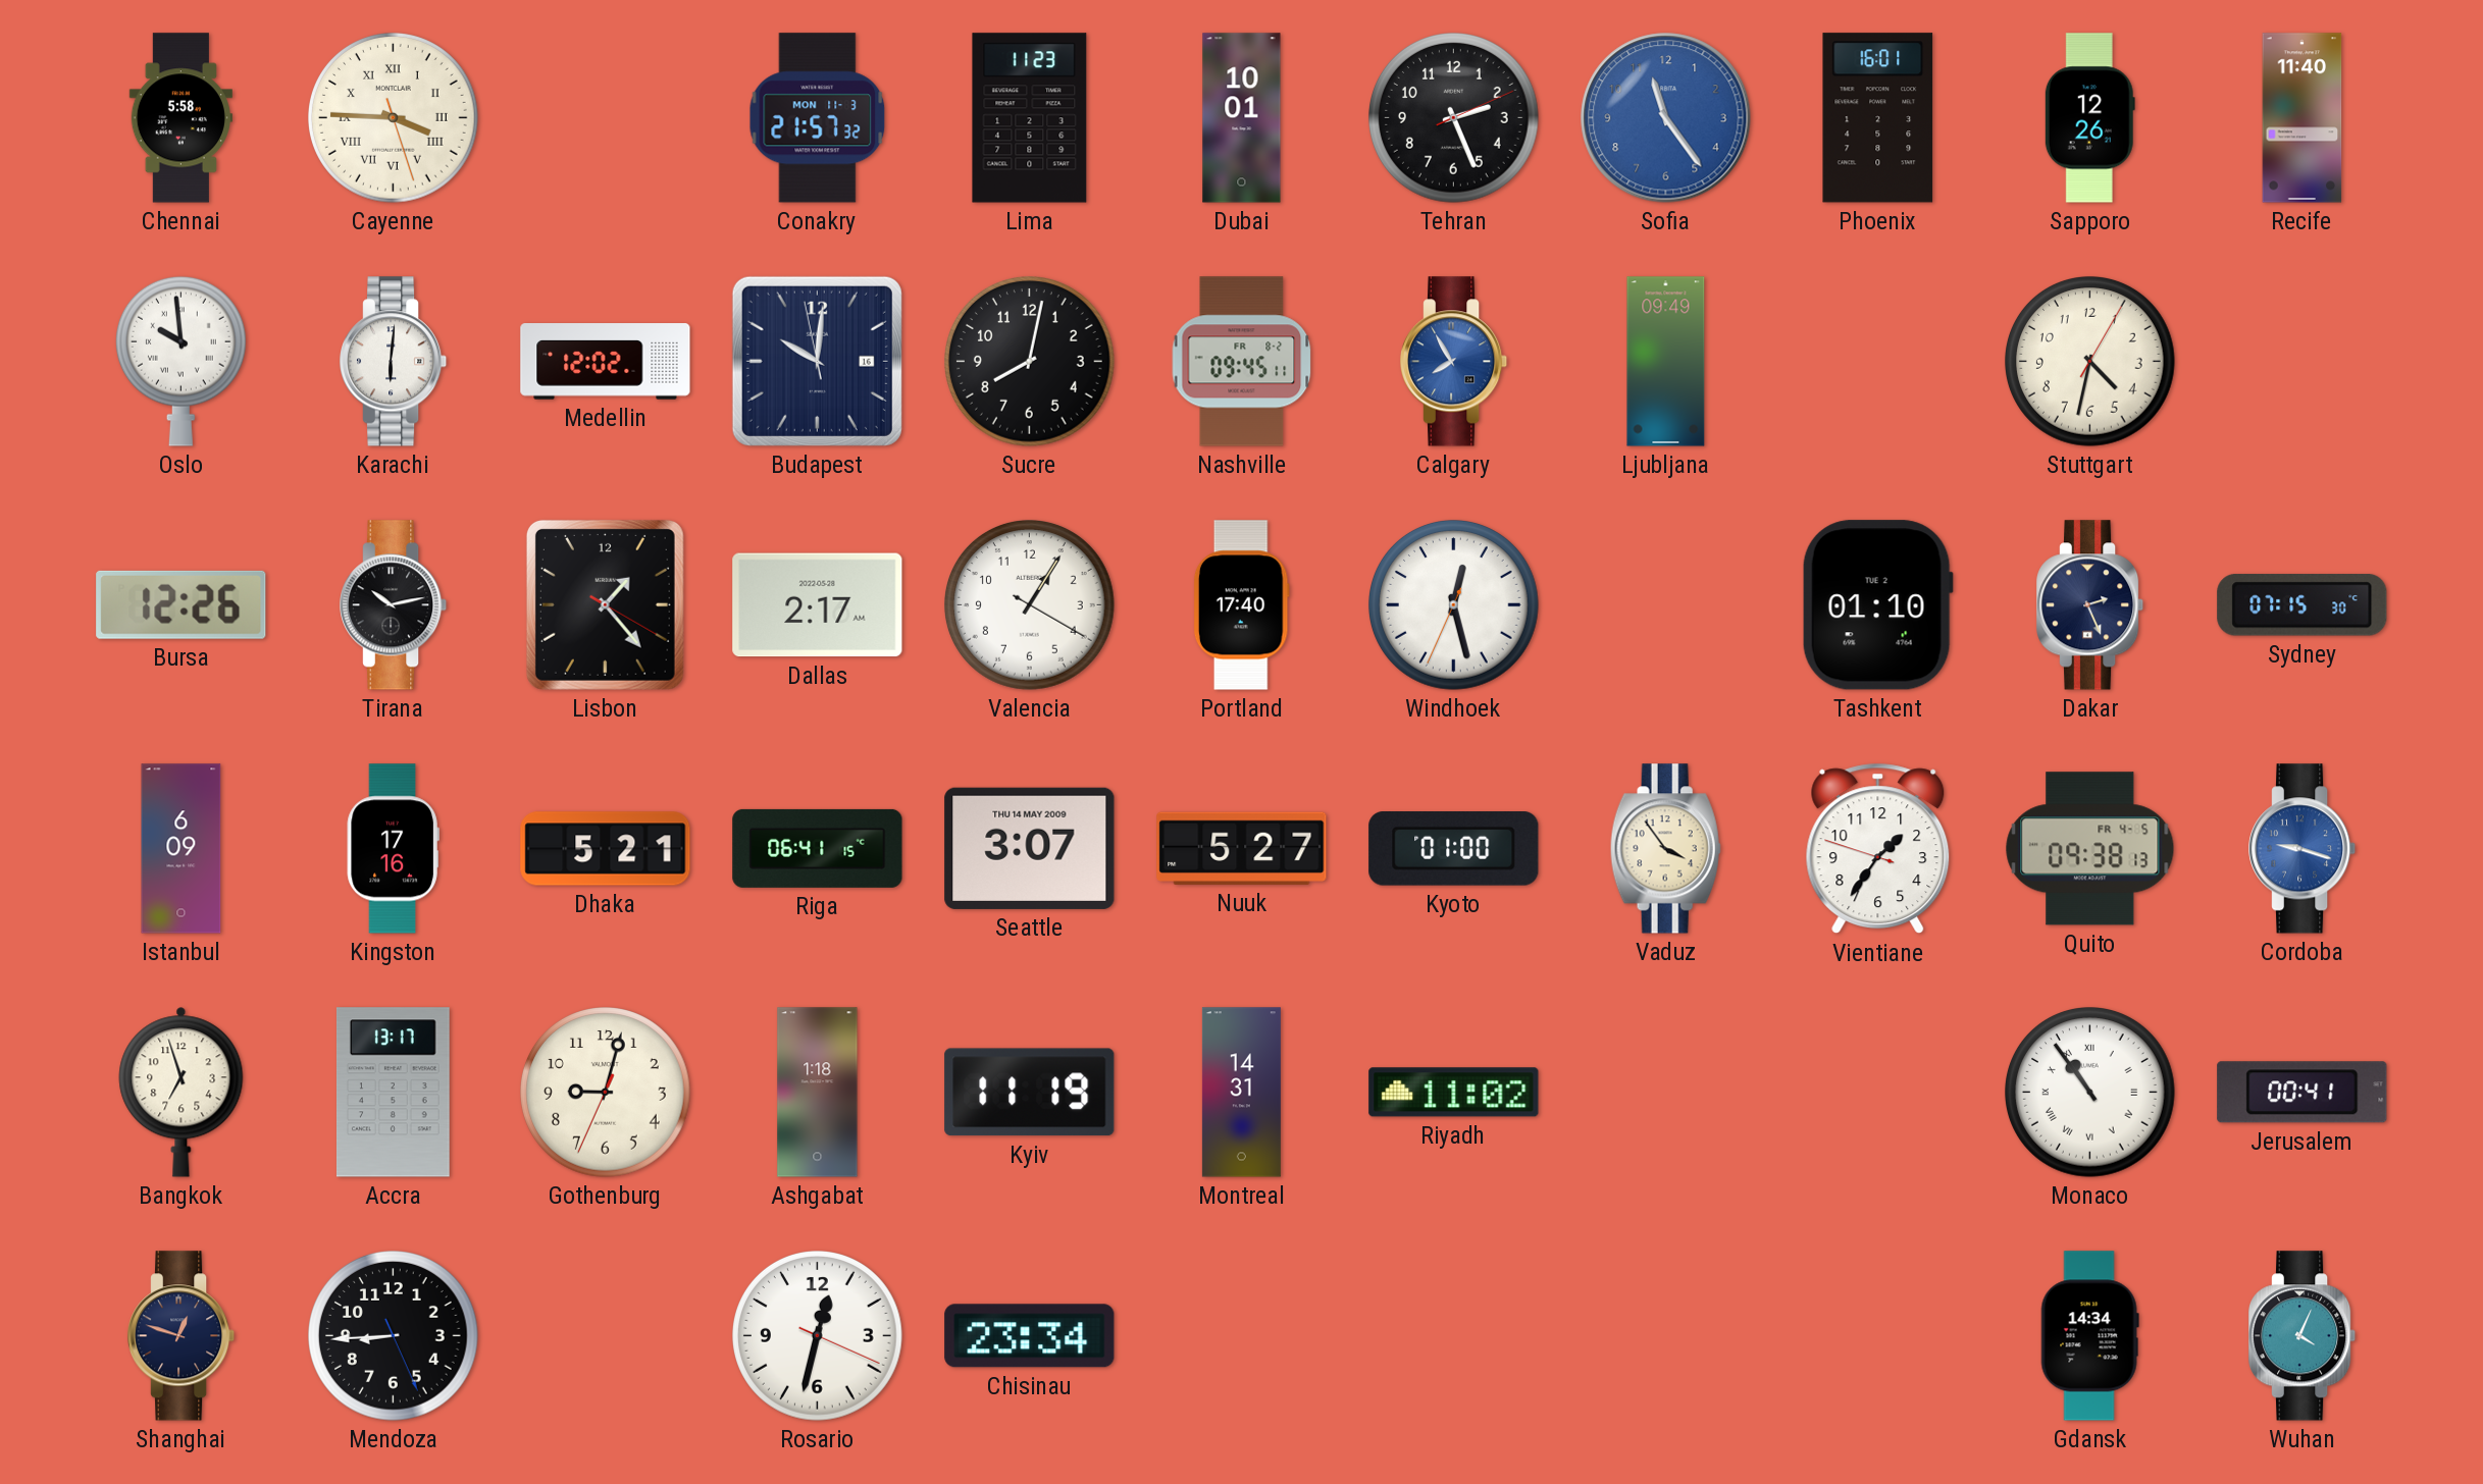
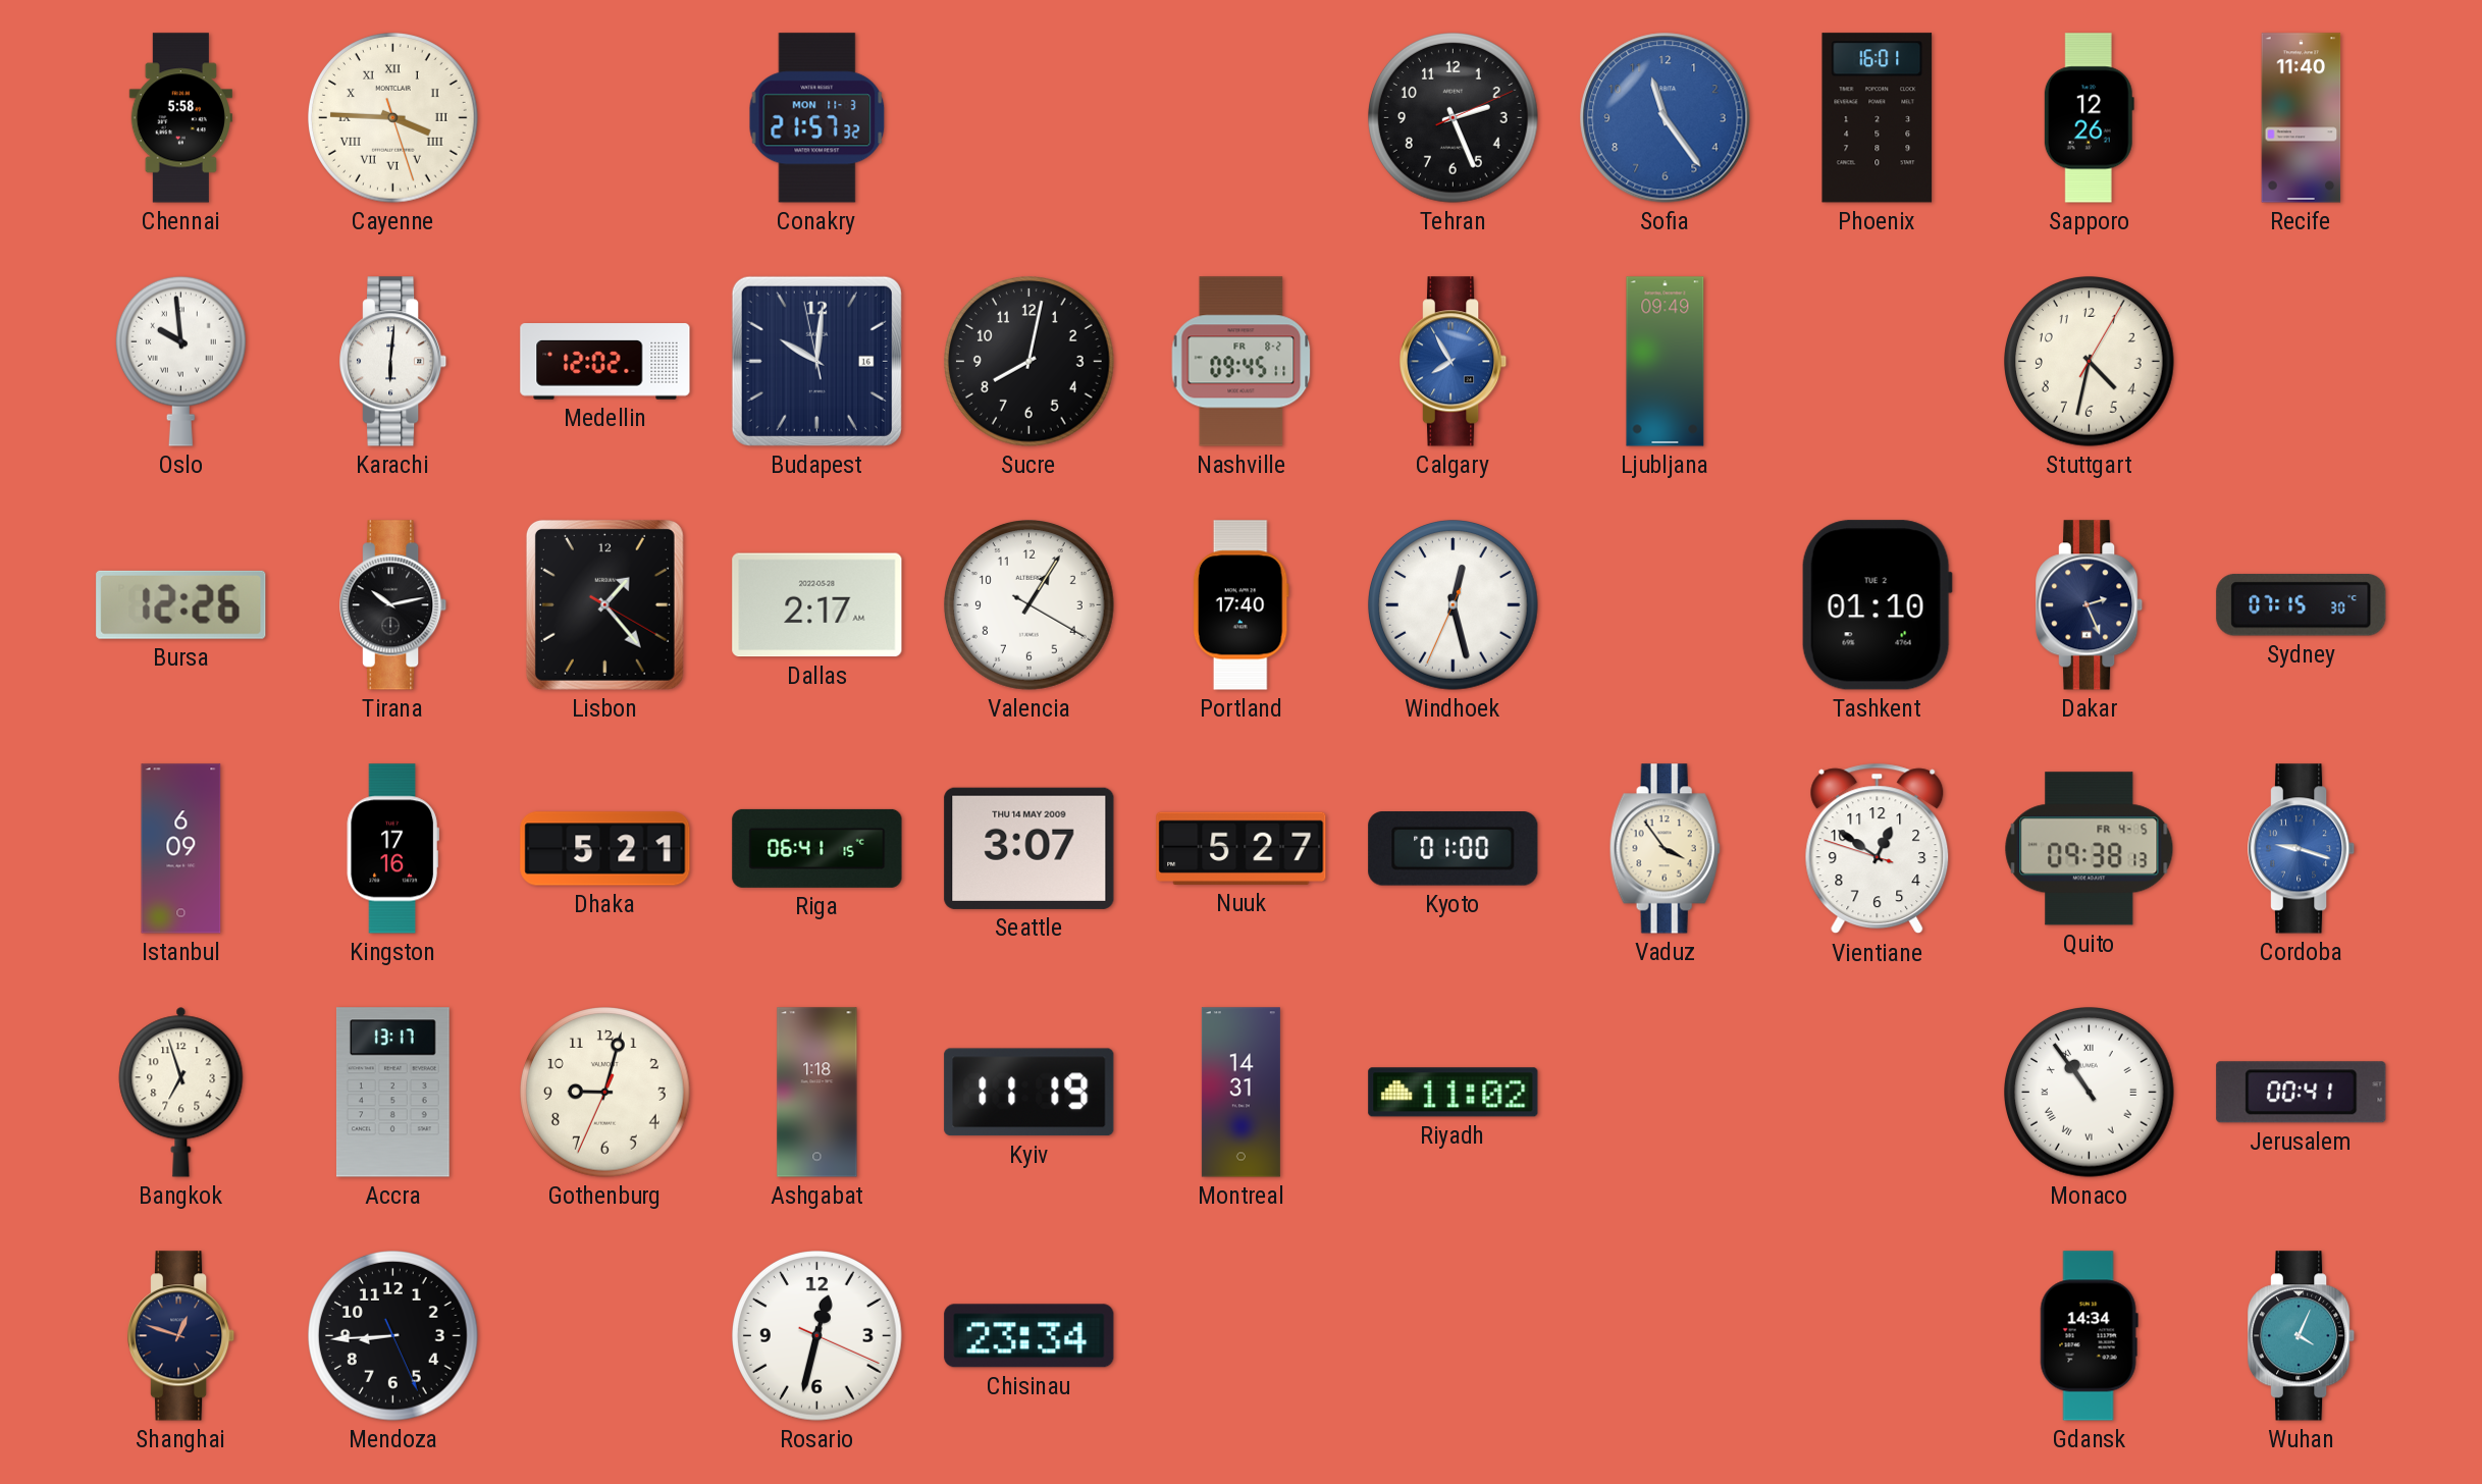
Lima: 11:23 -> none
Dubai: 10:01 -> none
Vientiane: 1:35 -> 12:50
